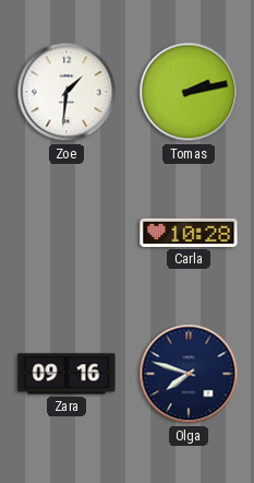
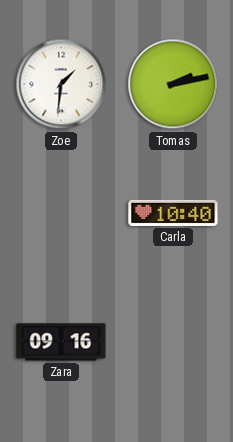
Carla: 10:28 -> 10:40
Olga: 7:48 -> none
